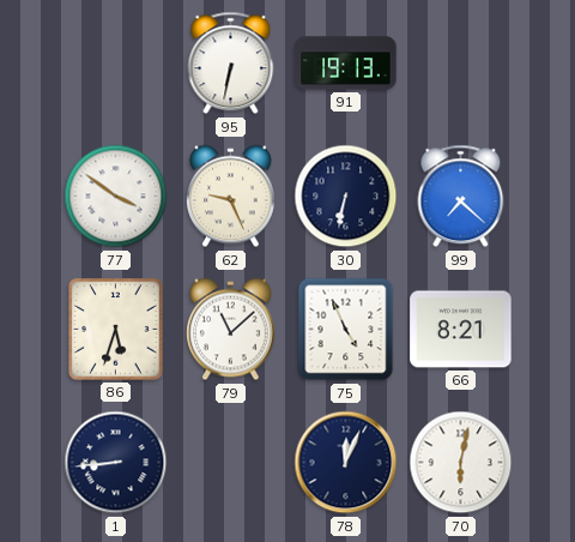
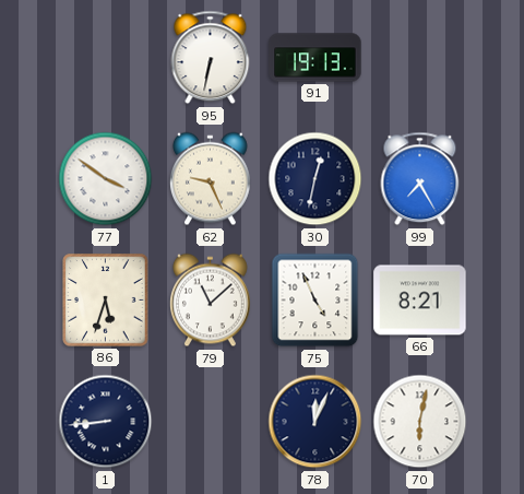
30: 6:32 -> 12:32
99: 7:22 -> 7:25
